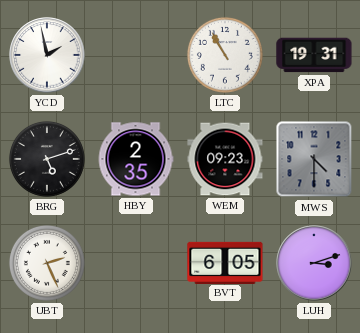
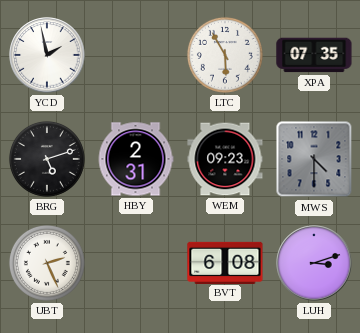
LTC: 10:55 -> 5:55
XPA: 19:31 -> 07:35
HBY: 2:35 -> 2:31
BVT: 6:05 -> 6:08
